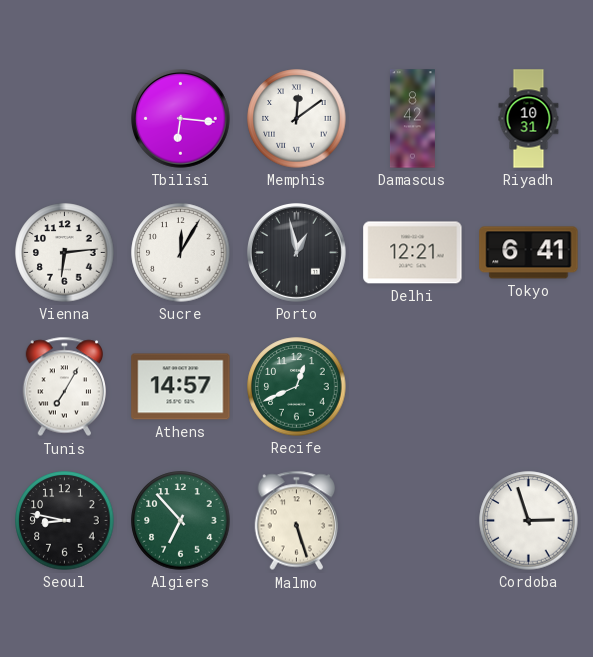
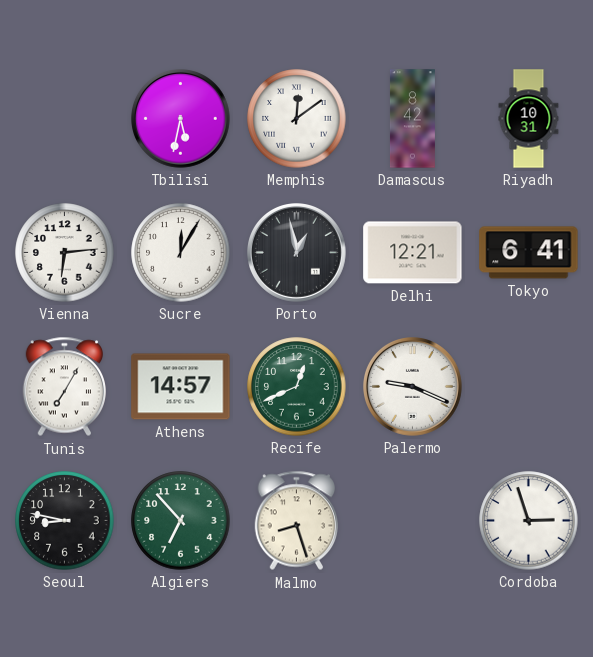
Tbilisi: 6:16 -> 5:32
Palermo: none -> 9:19
Malmo: 5:27 -> 8:27
